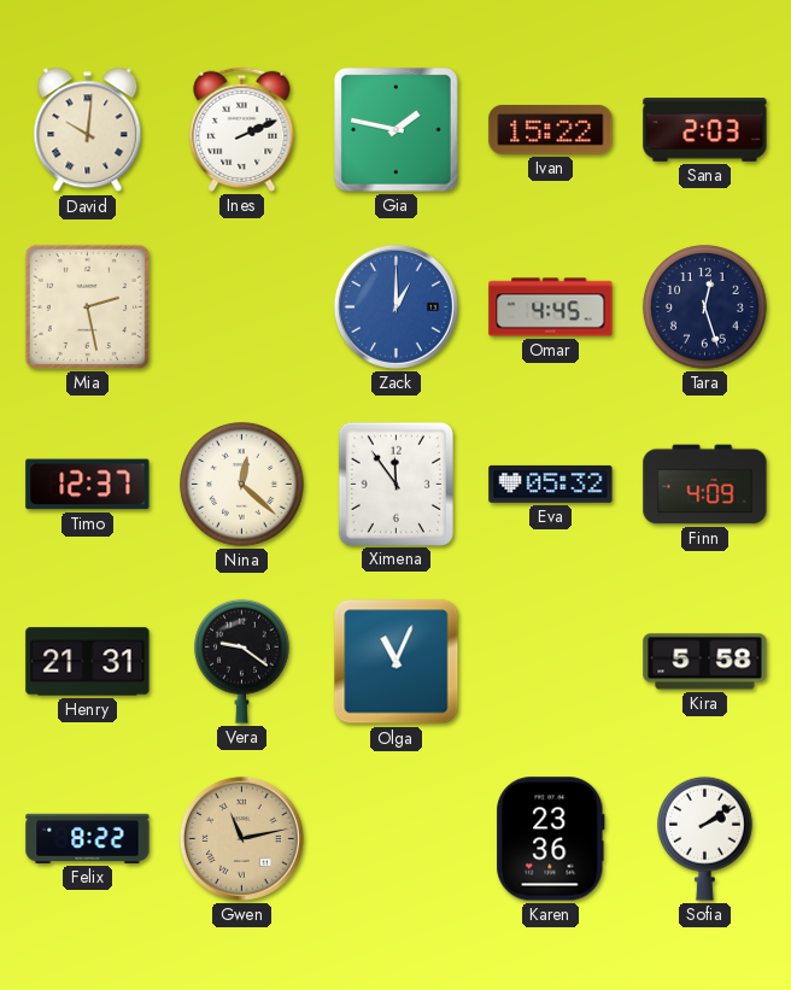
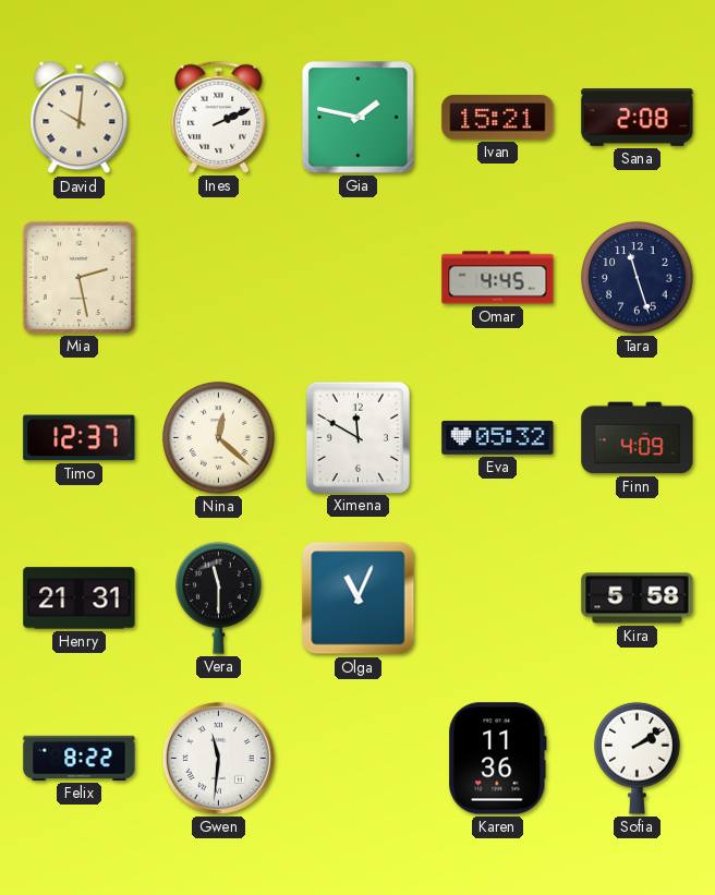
Ivan: 15:22 -> 15:21
Sana: 2:03 -> 2:08
Zack: 1:00 -> none
Tara: 12:27 -> 11:27
Ximena: 11:54 -> 11:50
Vera: 9:21 -> 11:30
Gwen: 11:13 -> 11:31
Gwen dial: champagne -> white
Karen: 23:36 -> 11:36
